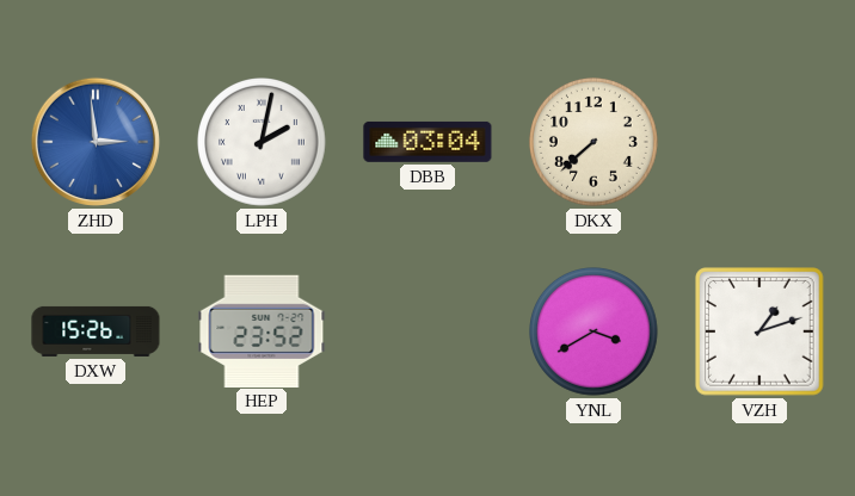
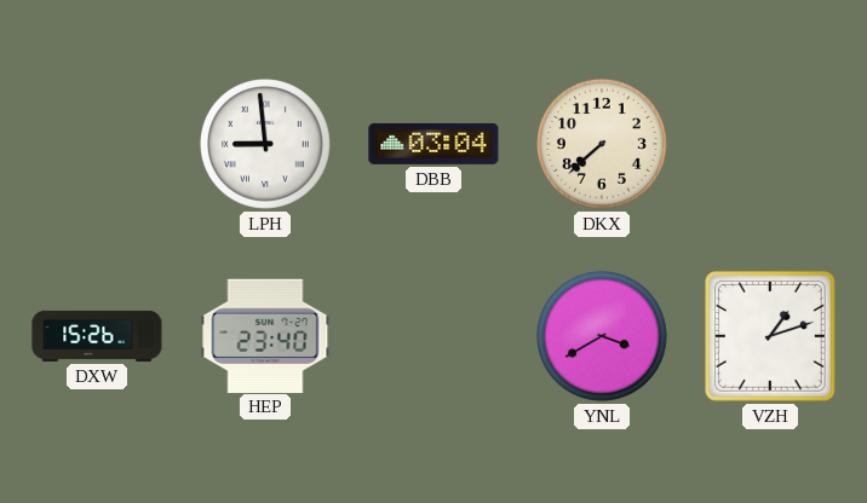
ZHD: 2:59 -> none
LPH: 2:02 -> 8:59
HEP: 23:52 -> 23:40
